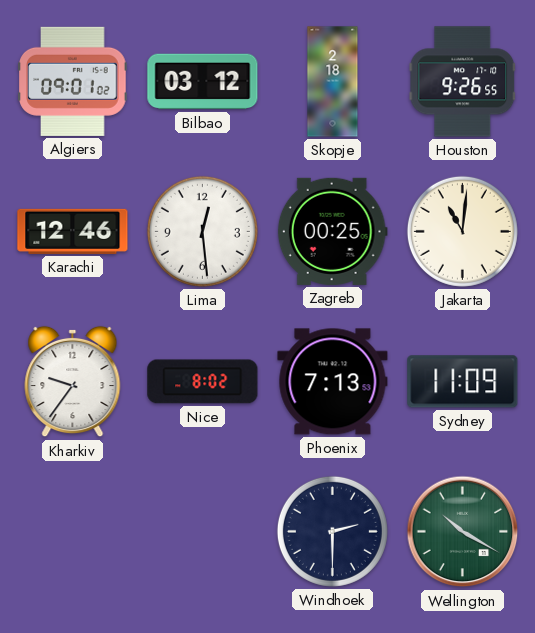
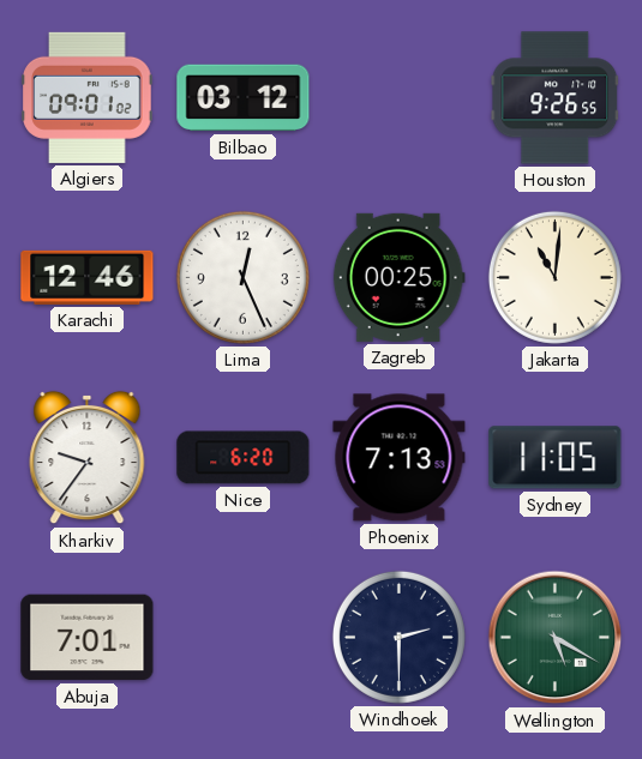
Skopje: 2:18 -> none
Lima: 12:29 -> 12:26
Nice: 8:02 -> 6:20
Sydney: 11:09 -> 11:05
Abuja: none -> 7:01
Wellington: 10:20 -> 5:20
